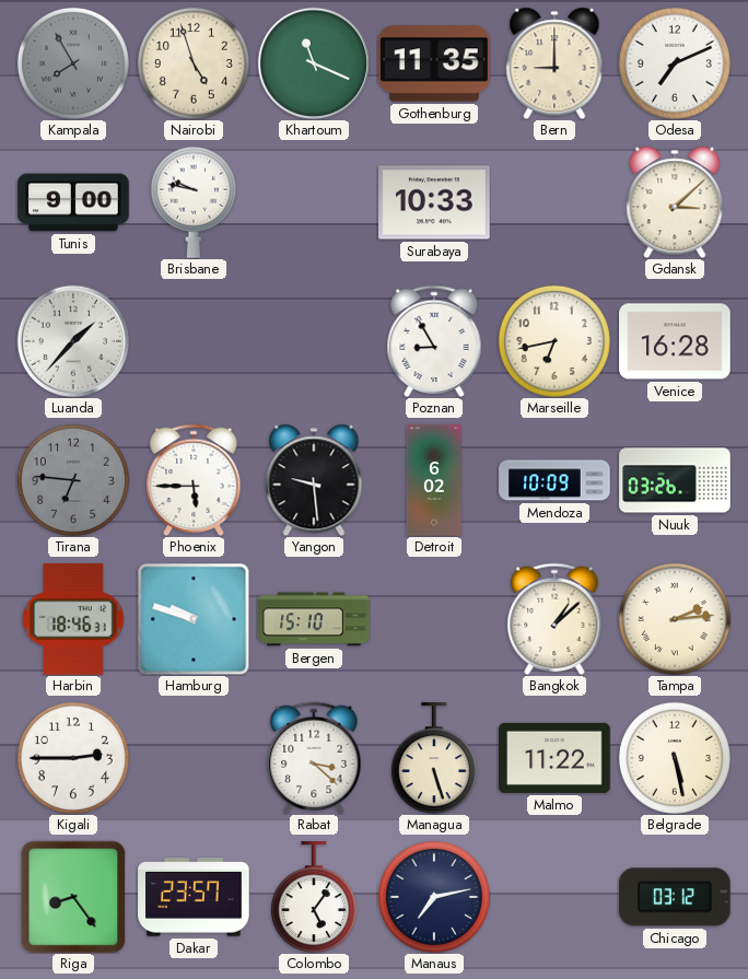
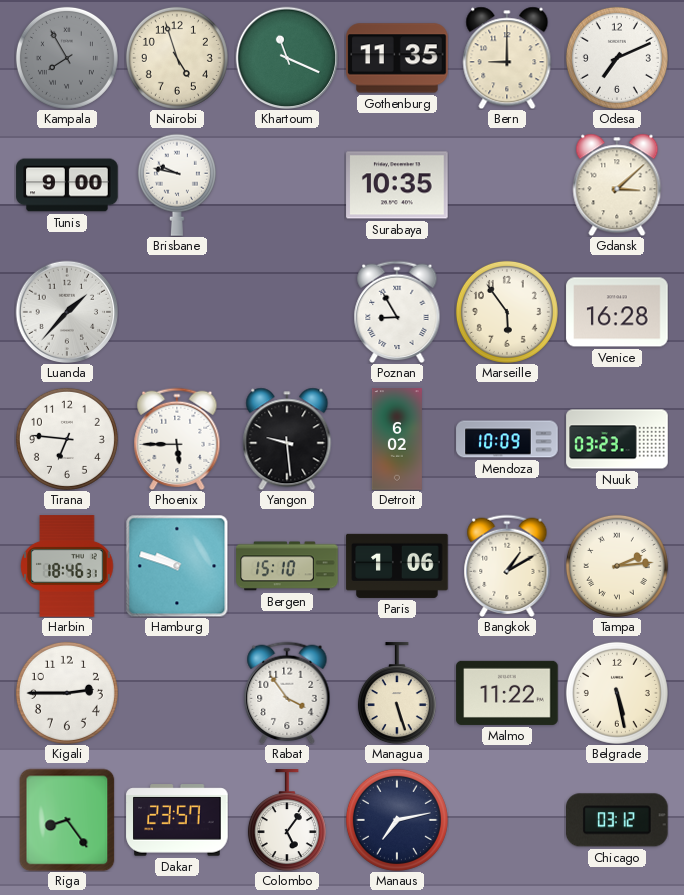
Surabaya: 10:33 -> 10:35
Marseille: 6:43 -> 5:54
Tirana dial: grey -> white
Nuuk: 03:26 -> 03:23
Paris: none -> 1:06
Bangkok: 1:08 -> 1:10
Rabat: 3:22 -> 3:54
